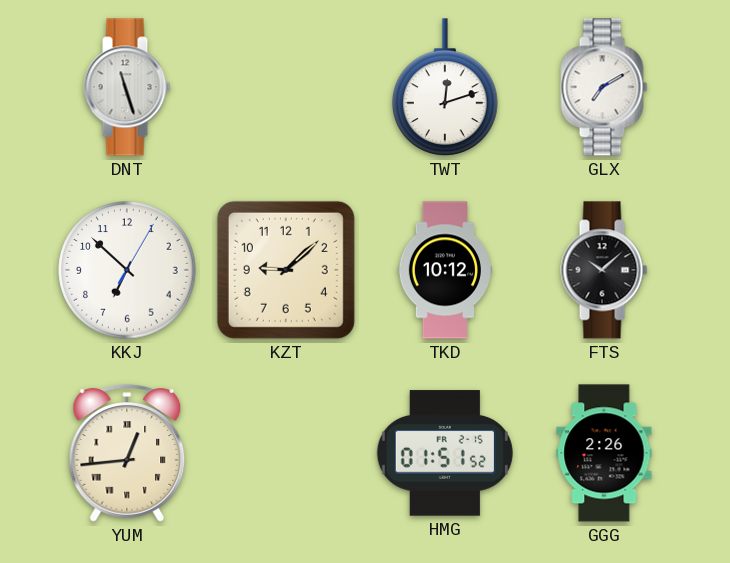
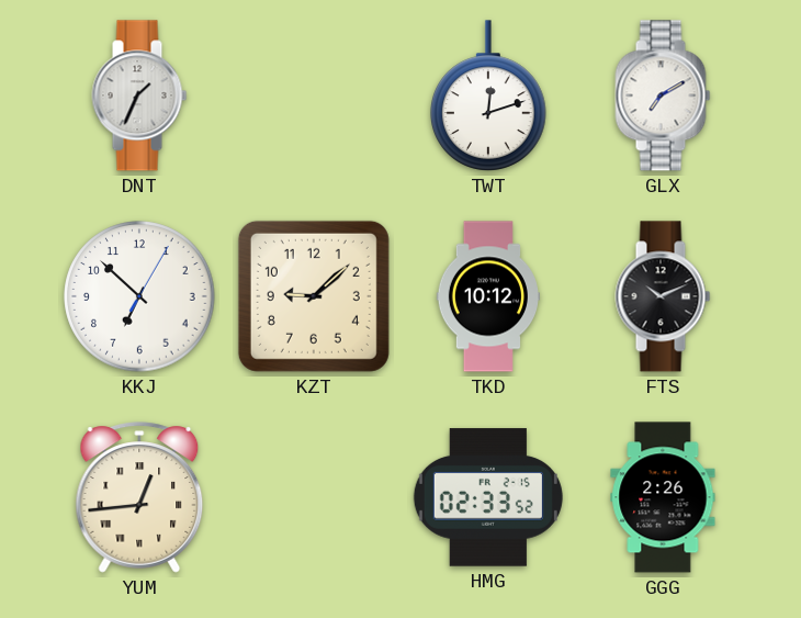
DNT: 11:27 -> 1:34
FTS: 10:08 -> 10:11
HMG: 01:51 -> 02:33
